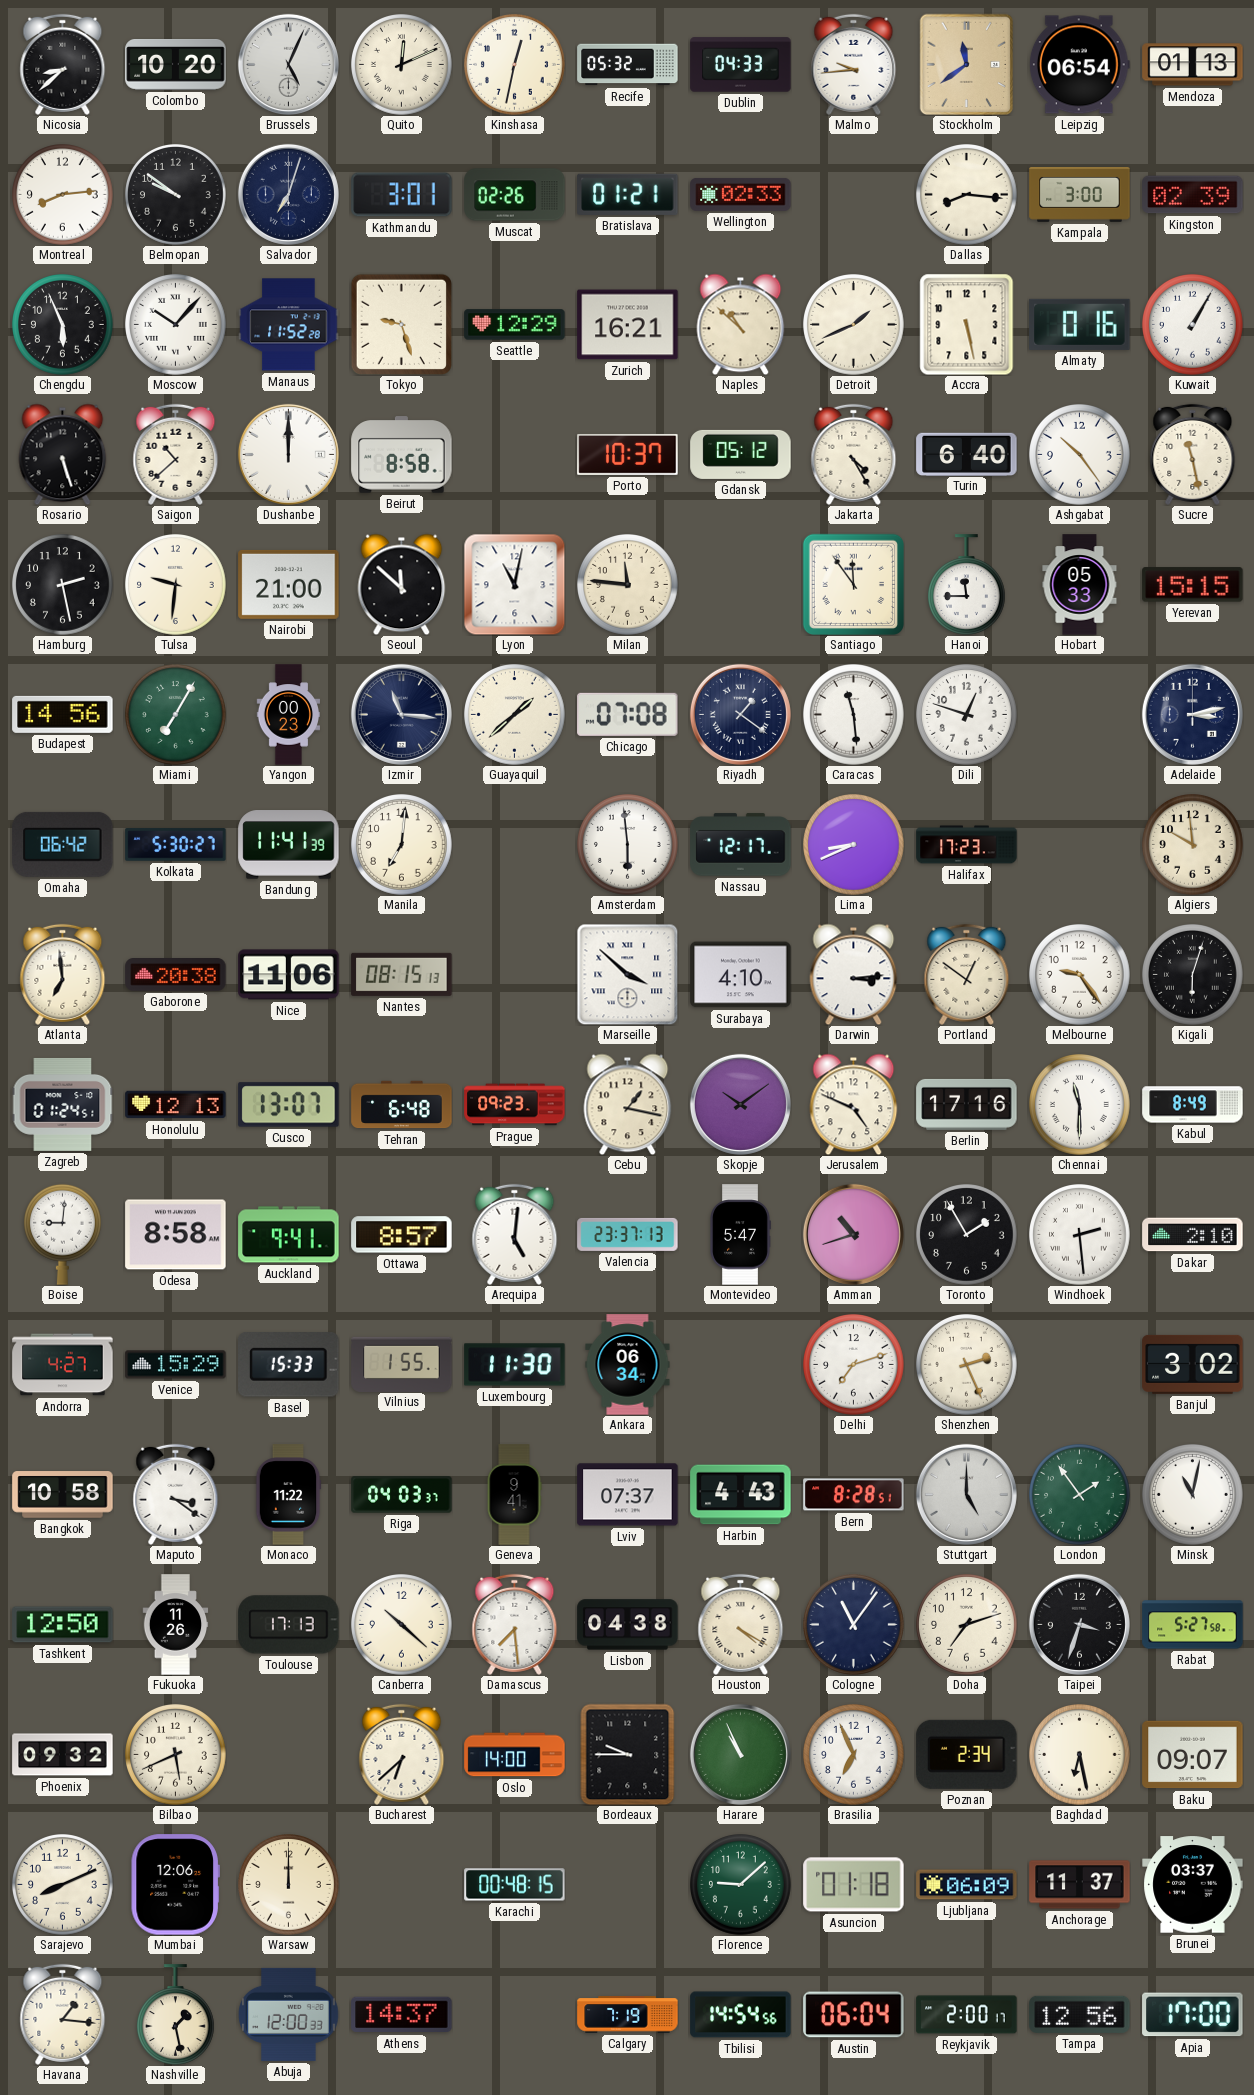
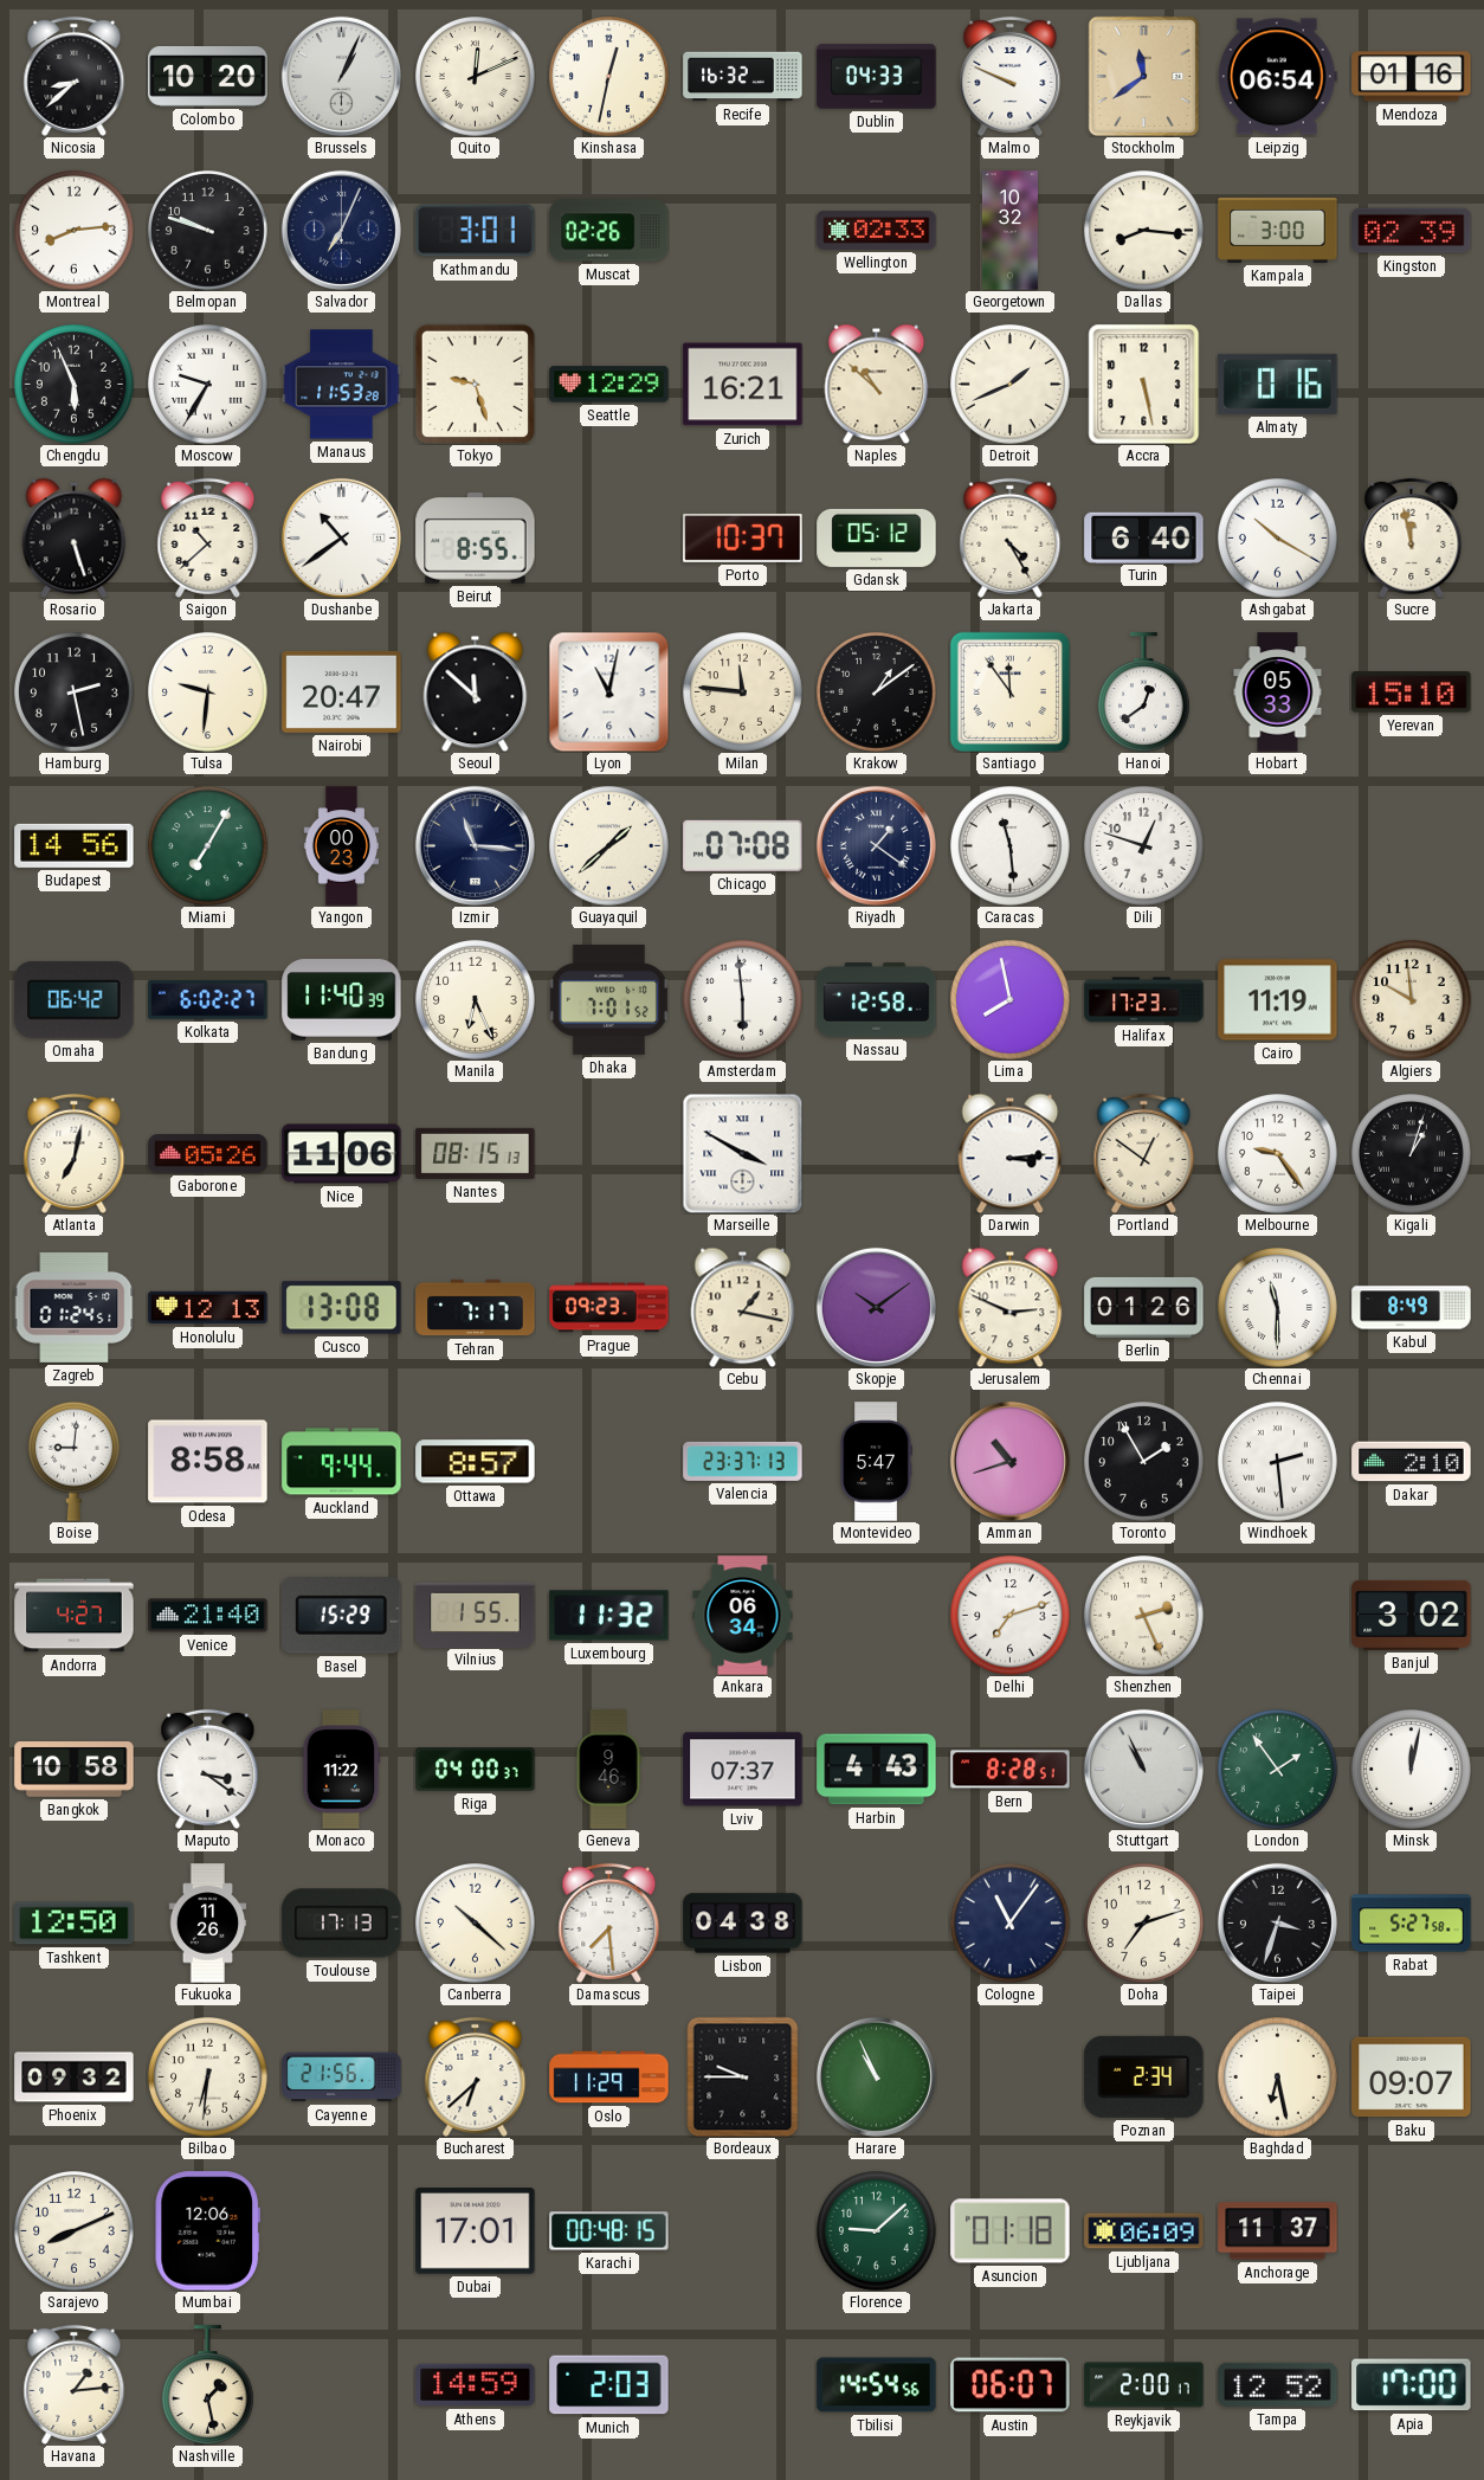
Brussels: 5:04 -> 1:04
Recife: 05:32 -> 16:32
Malmo: 9:44 -> 9:49
Mendoza: 01:13 -> 01:16
Belmopan: 9:51 -> 9:48
Salvador: 7:03 -> 7:04
Bratislava: 01:21 -> none
Georgetown: none -> 10:32
Moscow: 10:07 -> 9:35
Manaus: 11:52 -> 11:53
Kuwait: 1:05 -> none
Dushanbe: 12:00 -> 10:39
Beirut: 8:58 -> 8:55
Ashgabat: 10:24 -> 10:20
Sucre: 11:28 -> 11:58
Nairobi: 21:00 -> 20:47
Krakow: none -> 1:09
Hanoi: 11:45 -> 12:39
Yerevan: 15:15 -> 15:10
Adelaide: 3:13 -> none
Kolkata: 5:30 -> 6:02
Bandung: 11:41 -> 11:40
Manila: 7:01 -> 6:26
Dhaka: none -> 7:01
Nassau: 12:17 -> 12:58
Lima: 8:41 -> 7:58
Cairo: none -> 11:19
Atlanta: 6:59 -> 7:02
Gaborone: 20:38 -> 05:26
Marseille: 3:52 -> 3:50
Surabaya: 4:10 -> none
Kigali: 6:03 -> 1:03
Cusco: 13:07 -> 13:08
Tehran: 6:48 -> 7:17
Jerusalem: 4:49 -> 2:49
Berlin: 17:16 -> 01:26
Auckland: 9:41 -> 9:44
Arequipa: 5:01 -> none
Venice: 15:29 -> 21:40
Basel: 15:33 -> 15:29
Luxembourg: 11:30 -> 11:32
Riga: 04:03 -> 04:00
Geneva: 9:41 -> 9:46
Stuttgart: 5:00 -> 10:56
Minsk: 11:02 -> 12:02
Houston: 4:20 -> none
Bilbao: 5:41 -> 6:31
Cayenne: none -> 21:56
Oslo: 14:00 -> 11:29
Brasilia: 6:56 -> none
Warsaw: 12:00 -> none
Dubai: none -> 17:01
Brunei: 03:37 -> none
Havana: 1:16 -> 1:14
Abuja: 12:00 -> none
Athens: 14:37 -> 14:59
Munich: none -> 2:03
Calgary: 7:19 -> none
Austin: 06:04 -> 06:07
Tampa: 12:56 -> 12:52
